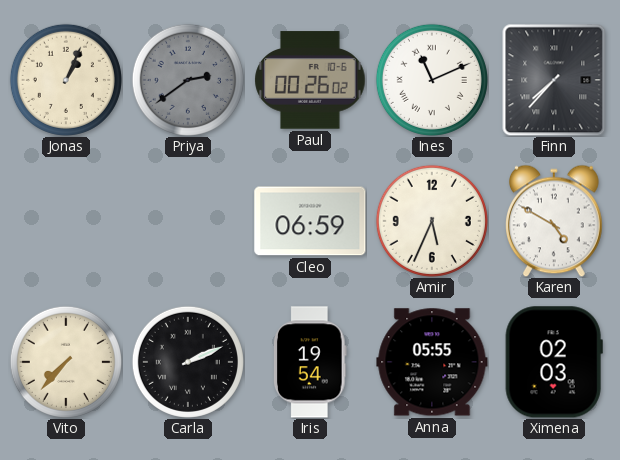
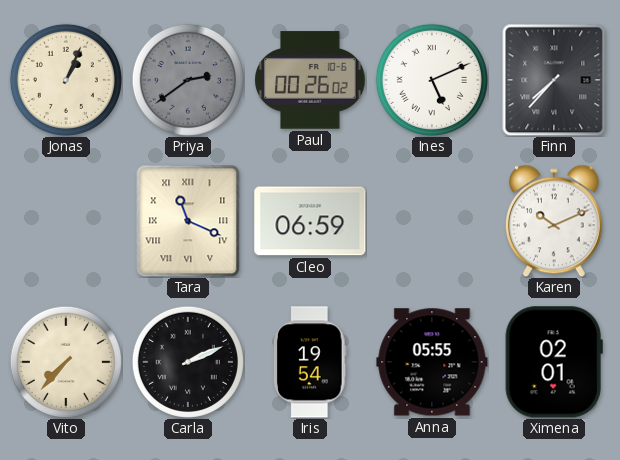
Ines: 11:11 -> 5:11
Tara: none -> 11:19
Amir: 5:34 -> none
Karen: 4:50 -> 10:11
Ximena: 02:03 -> 02:01
